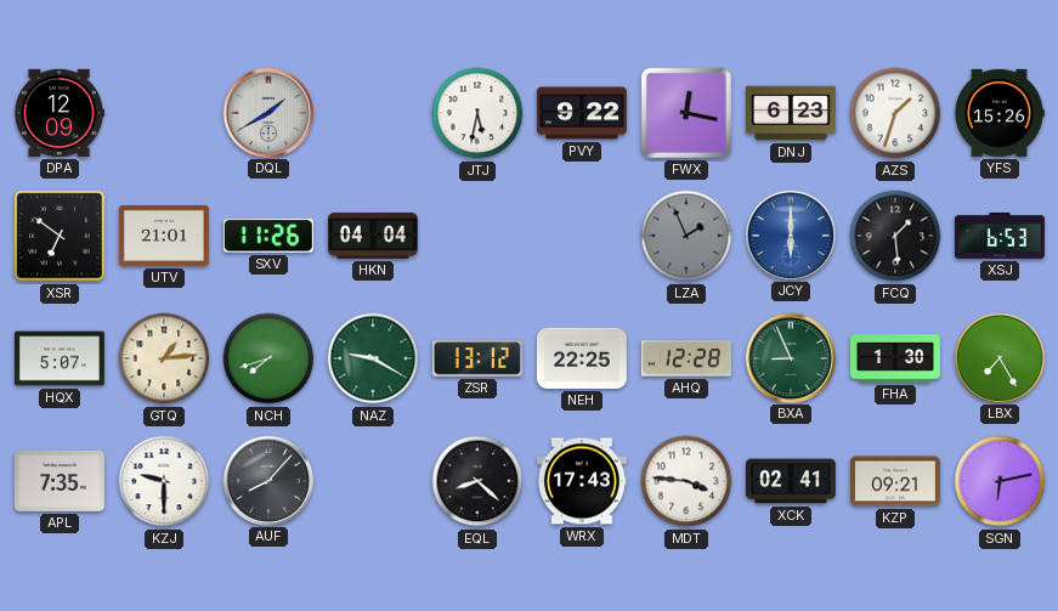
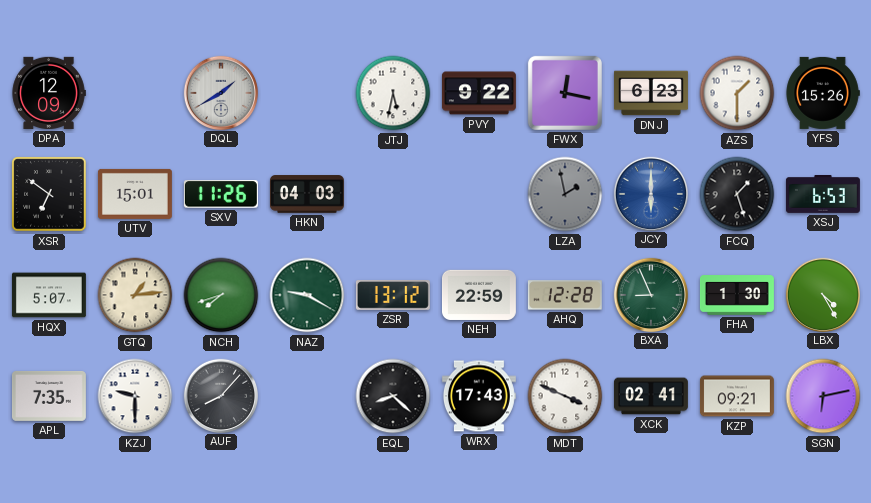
AZS: 1:33 -> 1:30
UTV: 21:01 -> 15:01
HKN: 04:04 -> 04:03
LZA: 1:56 -> 1:58
FCQ: 1:29 -> 1:27
NEH: 22:25 -> 22:59
LBX: 7:25 -> 4:25
MDT: 3:46 -> 3:49
